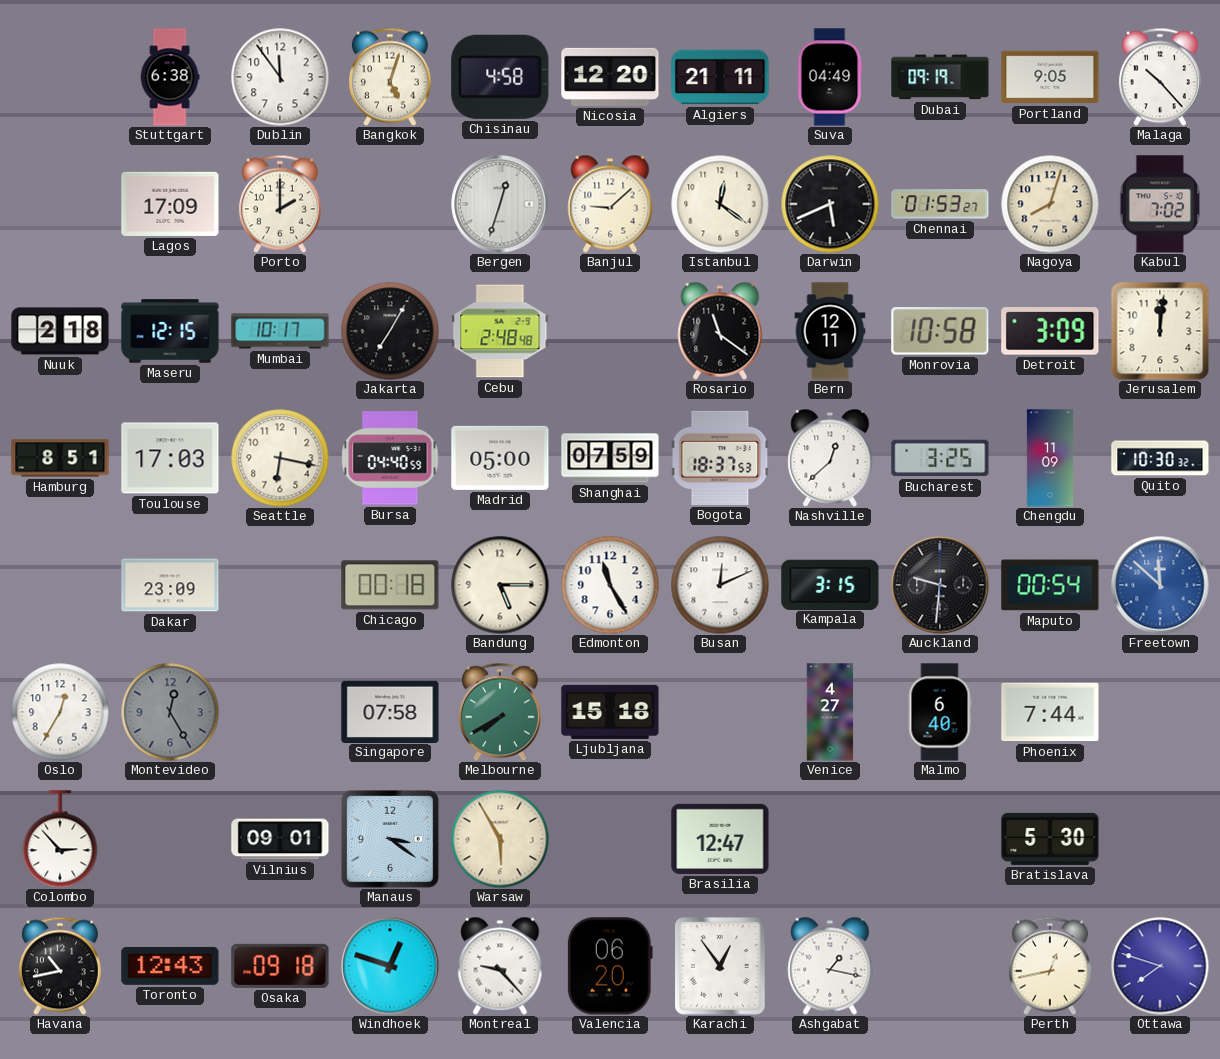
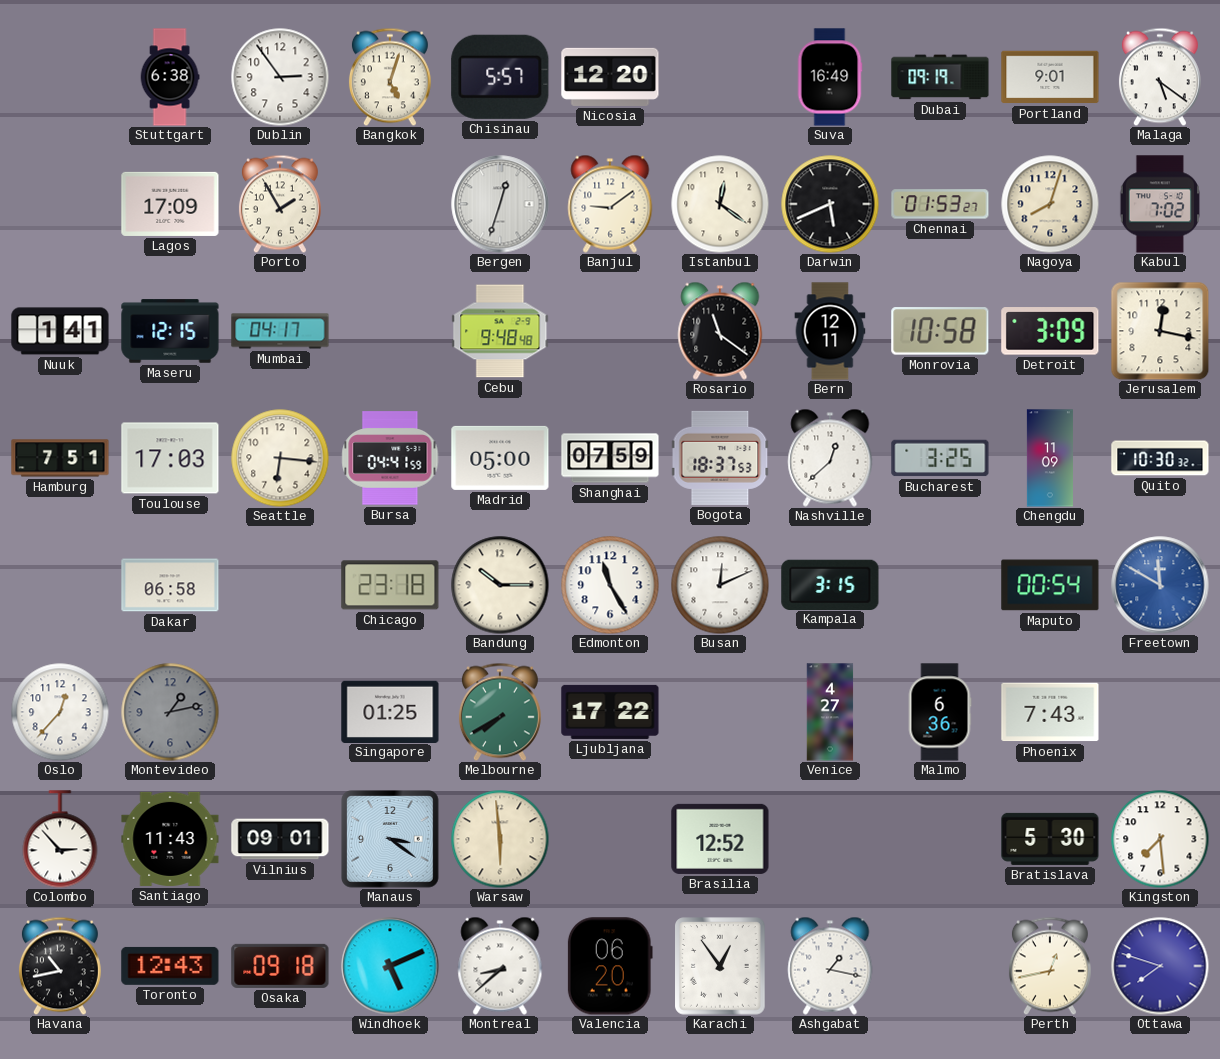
Dublin: 11:54 -> 2:54
Chisinau: 4:58 -> 5:57
Algiers: 21:11 -> none
Suva: 04:49 -> 16:49
Portland: 9:05 -> 9:01
Malaga: 10:23 -> 5:21
Porto: 2:00 -> 1:55
Banjul: 9:08 -> 9:09
Nuuk: 2:18 -> 1:41
Mumbai: 10:17 -> 04:17
Jakarta: 7:05 -> none
Cebu: 2:48 -> 9:48
Jerusalem: 12:01 -> 12:17
Hamburg: 8:51 -> 7:51
Seattle: 6:17 -> 6:16
Bursa: 04:40 -> 04:41
Dakar: 23:09 -> 06:58
Chicago: 00:18 -> 23:18
Bandung: 5:15 -> 10:15
Auckland: 9:31 -> none
Freetown: 11:52 -> 11:50
Oslo: 12:35 -> 12:37
Montevideo: 12:25 -> 1:13
Singapore: 07:58 -> 01:25
Ljubljana: 15:18 -> 17:22
Malmo: 6:40 -> 6:36
Phoenix: 7:44 -> 7:43
Santiago: none -> 11:43
Warsaw: 5:55 -> 5:59
Brasilia: 12:47 -> 12:52
Kingston: none -> 7:29
Windhoek: 12:48 -> 5:11
Montreal: 9:23 -> 8:38
